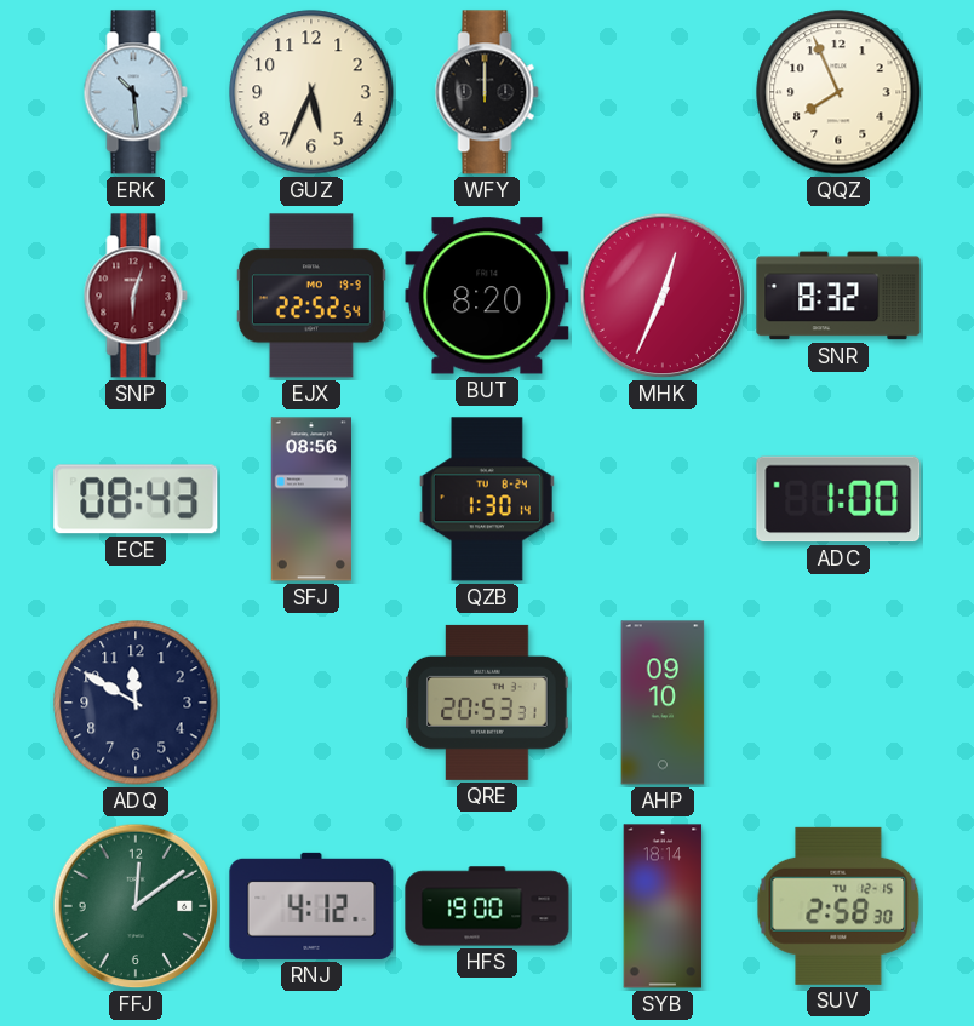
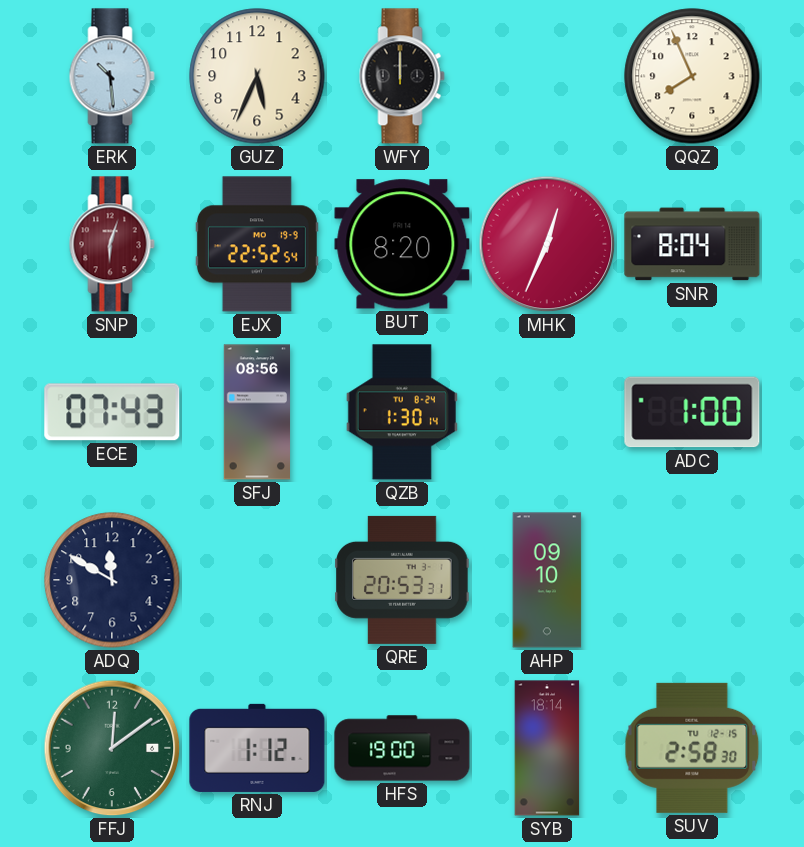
SNR: 8:32 -> 8:04
ECE: 08:43 -> 07:43
RNJ: 4:12 -> 1:12
